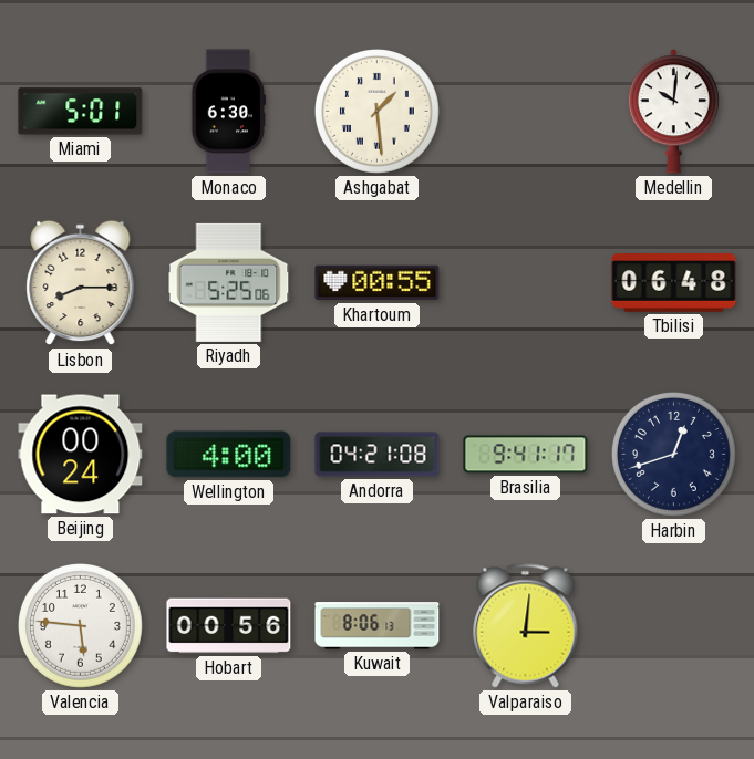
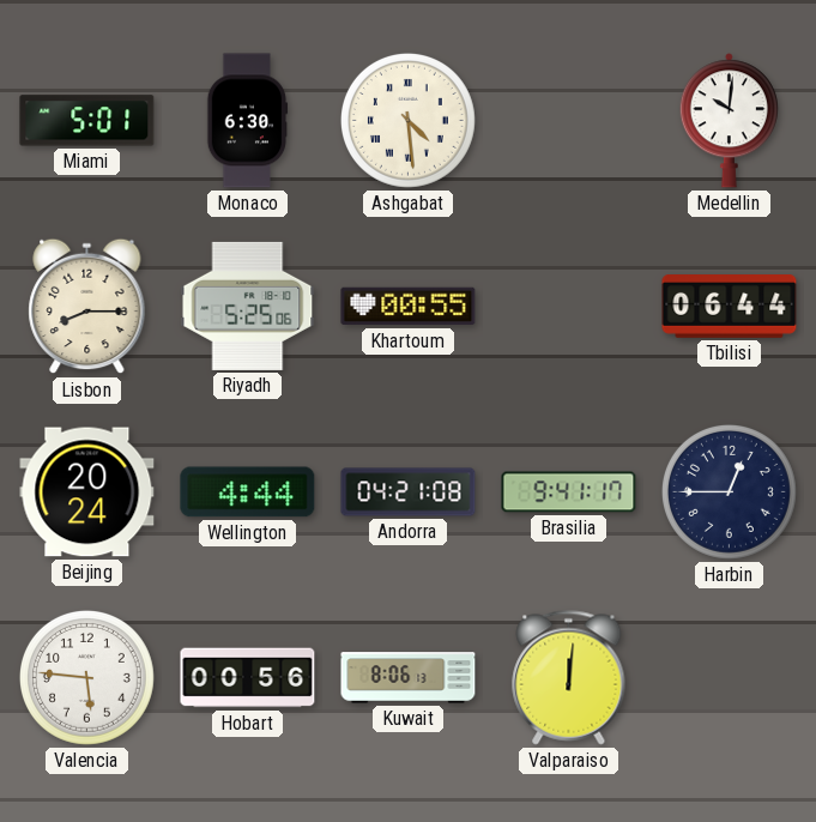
Ashgabat: 1:29 -> 4:29
Tbilisi: 06:48 -> 06:44
Beijing: 00:24 -> 20:24
Wellington: 4:00 -> 4:44
Harbin: 12:42 -> 12:45
Valparaiso: 3:01 -> 12:01
